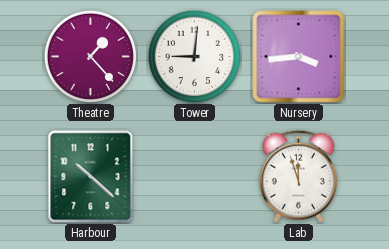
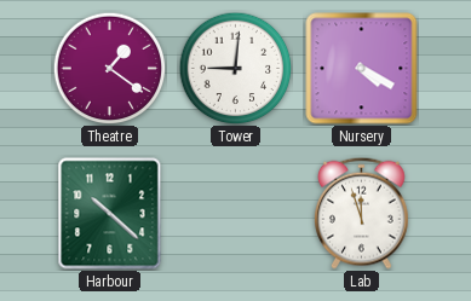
Theatre: 1:23 -> 1:21
Nursery: 3:44 -> 4:20
